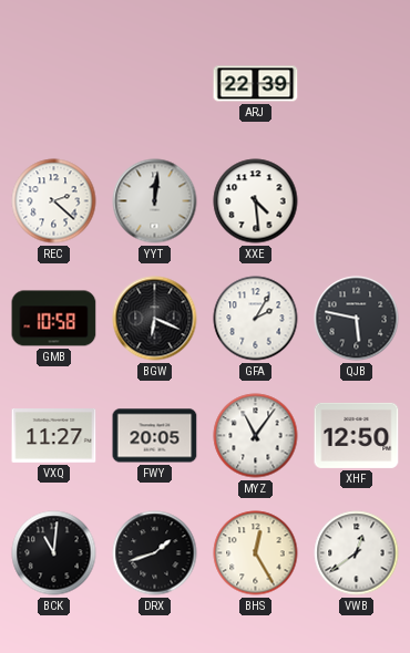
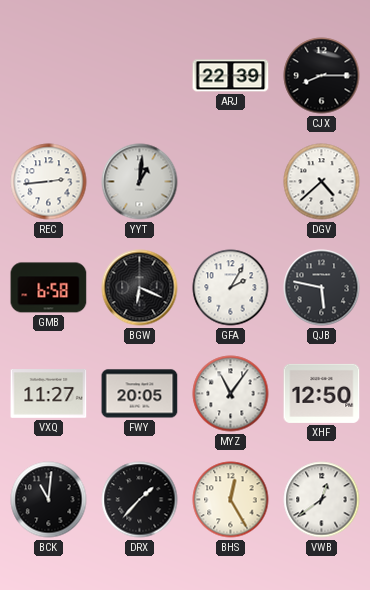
CJX: none -> 8:15
REC: 2:22 -> 2:44
YYT: 12:01 -> 1:01
XXE: 4:29 -> none
DGV: none -> 4:38
GMB: 10:58 -> 6:58
DRX: 1:42 -> 1:37
